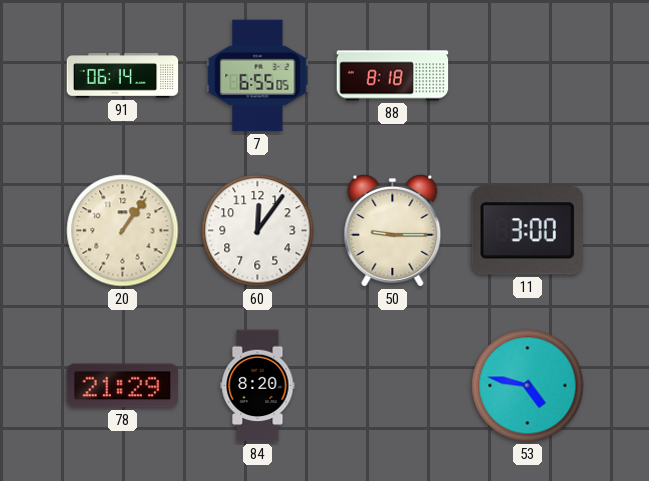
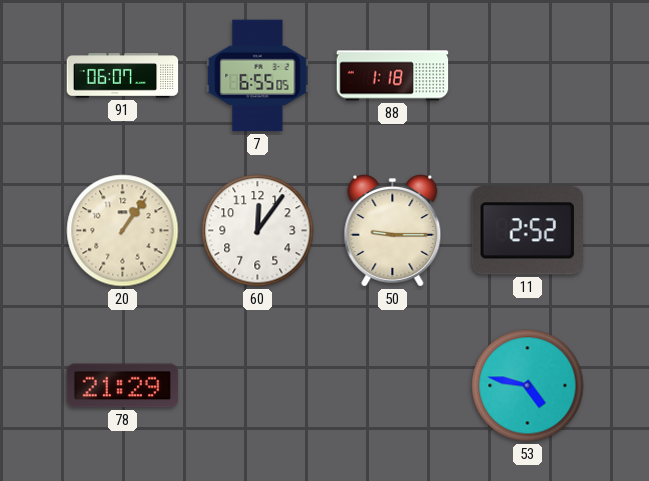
91: 06:14 -> 06:07
88: 8:18 -> 1:18
11: 3:00 -> 2:52
84: 8:20 -> none
